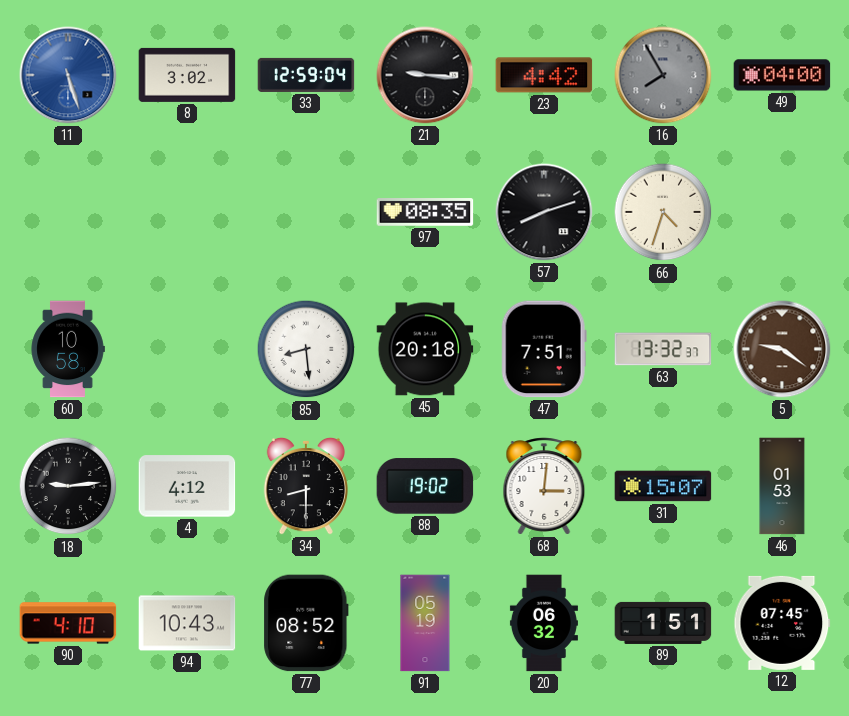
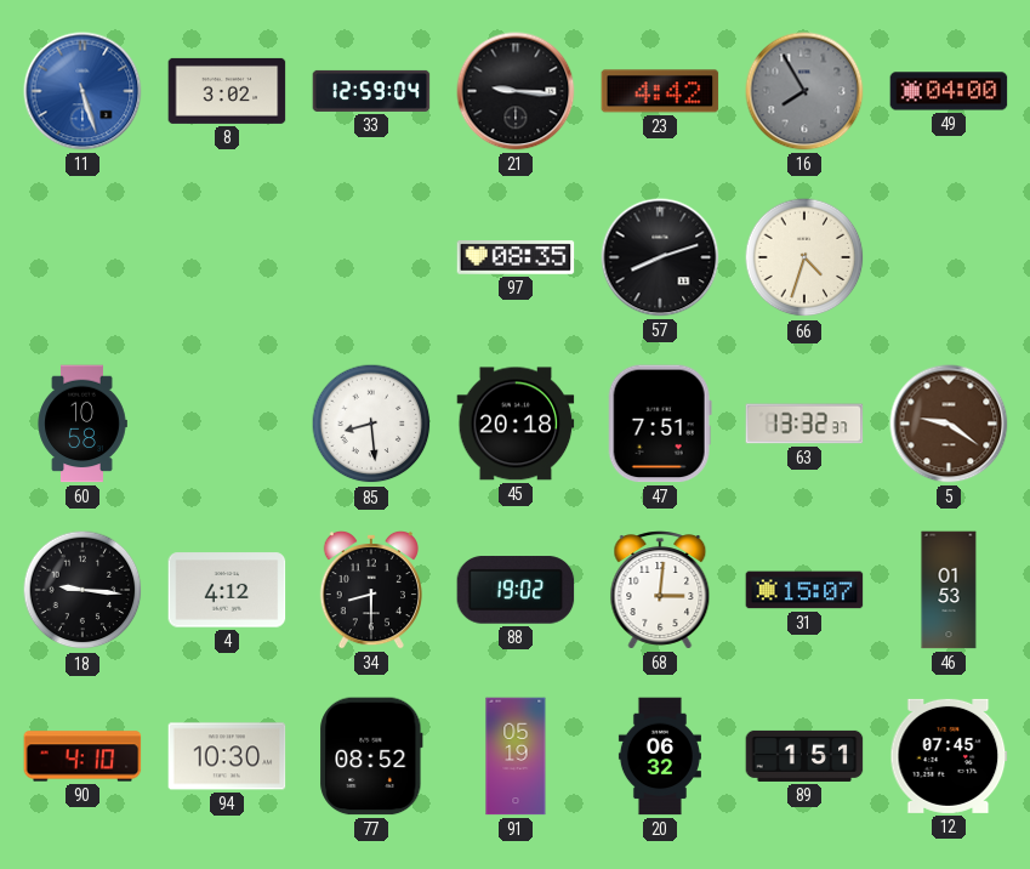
18: 9:14 -> 9:16
94: 10:43 -> 10:30
